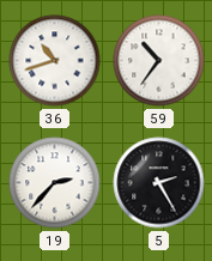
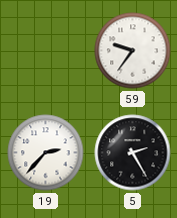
36: 10:42 -> none
59: 10:36 -> 9:36
